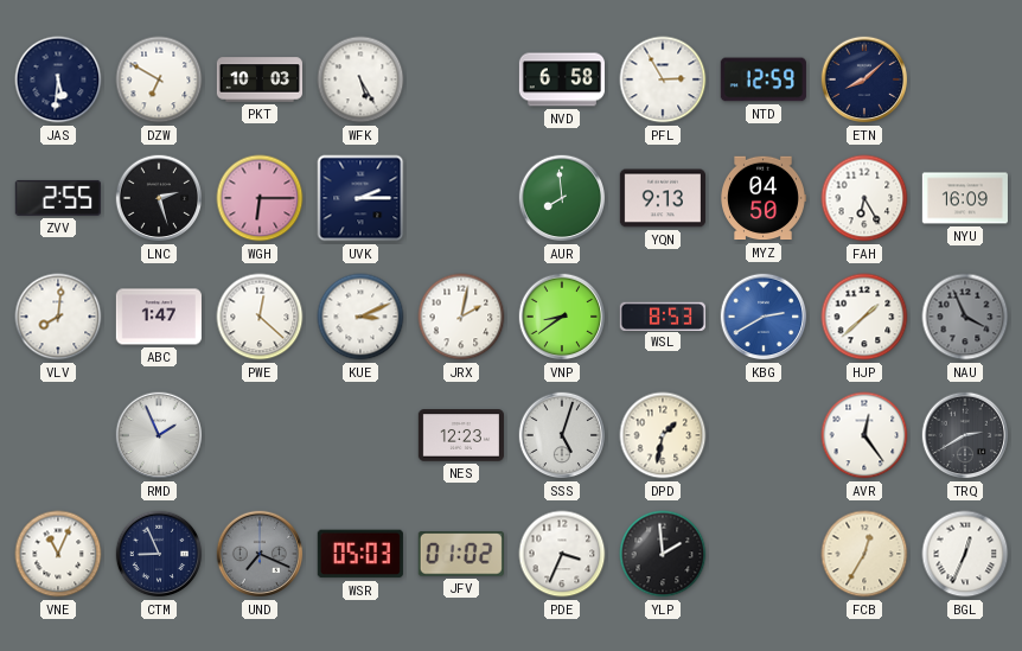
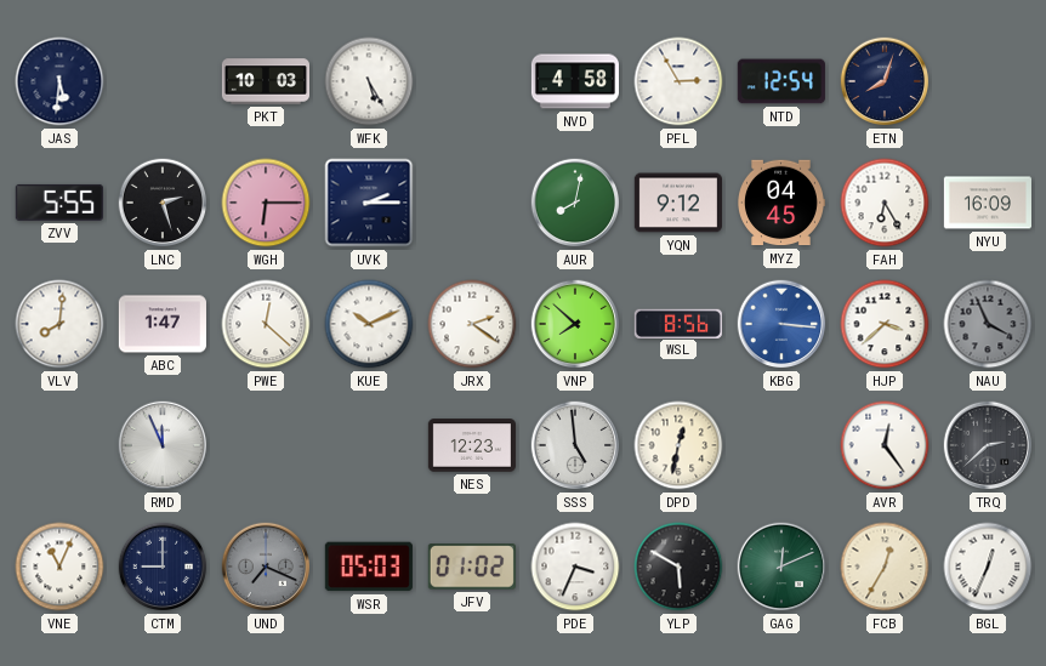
DZW: 6:50 -> none
NVD: 6:58 -> 4:58
NTD: 12:59 -> 12:54
ETN: 8:08 -> 8:03
ZVV: 2:55 -> 5:55
AUR: 7:59 -> 8:02
YQN: 9:13 -> 9:12
MYZ: 04:50 -> 04:45
KUE: 3:11 -> 10:11
JRX: 2:02 -> 2:21
VNP: 8:39 -> 7:52
WSL: 8:53 -> 8:56
KBG: 2:40 -> 3:16
HJP: 1:38 -> 3:38
RMD: 1:56 -> 11:56
SSS: 5:03 -> 4:59
DPD: 1:32 -> 12:32
TRQ: 2:40 -> 2:38
CTM: 8:56 -> 9:00
YLP: 1:59 -> 5:50
GAG: none -> 12:11
